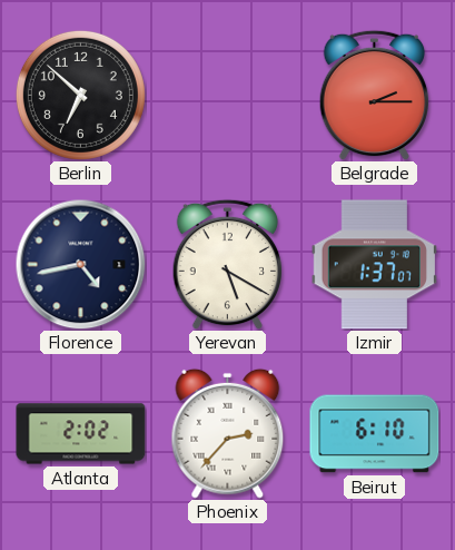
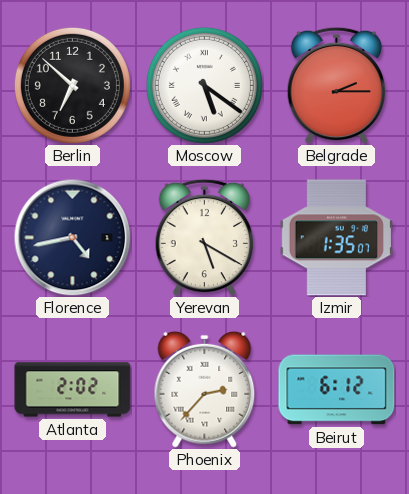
Moscow: none -> 5:21
Izmir: 1:37 -> 1:35
Beirut: 6:10 -> 6:12
